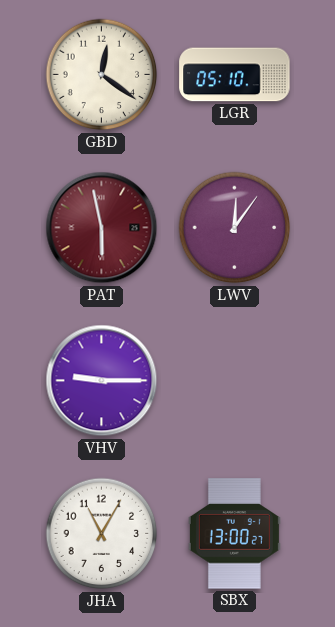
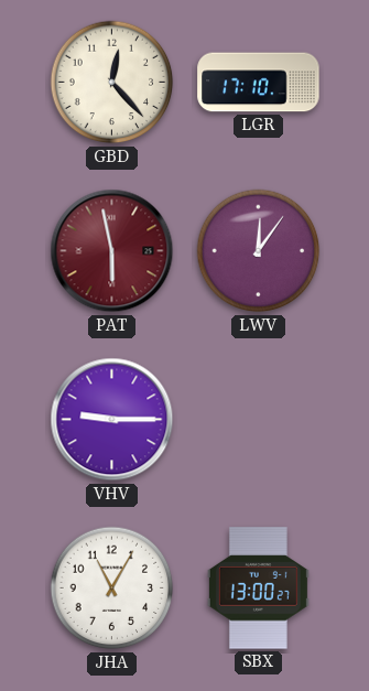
GBD: 12:21 -> 12:23
LGR: 05:10 -> 17:10
